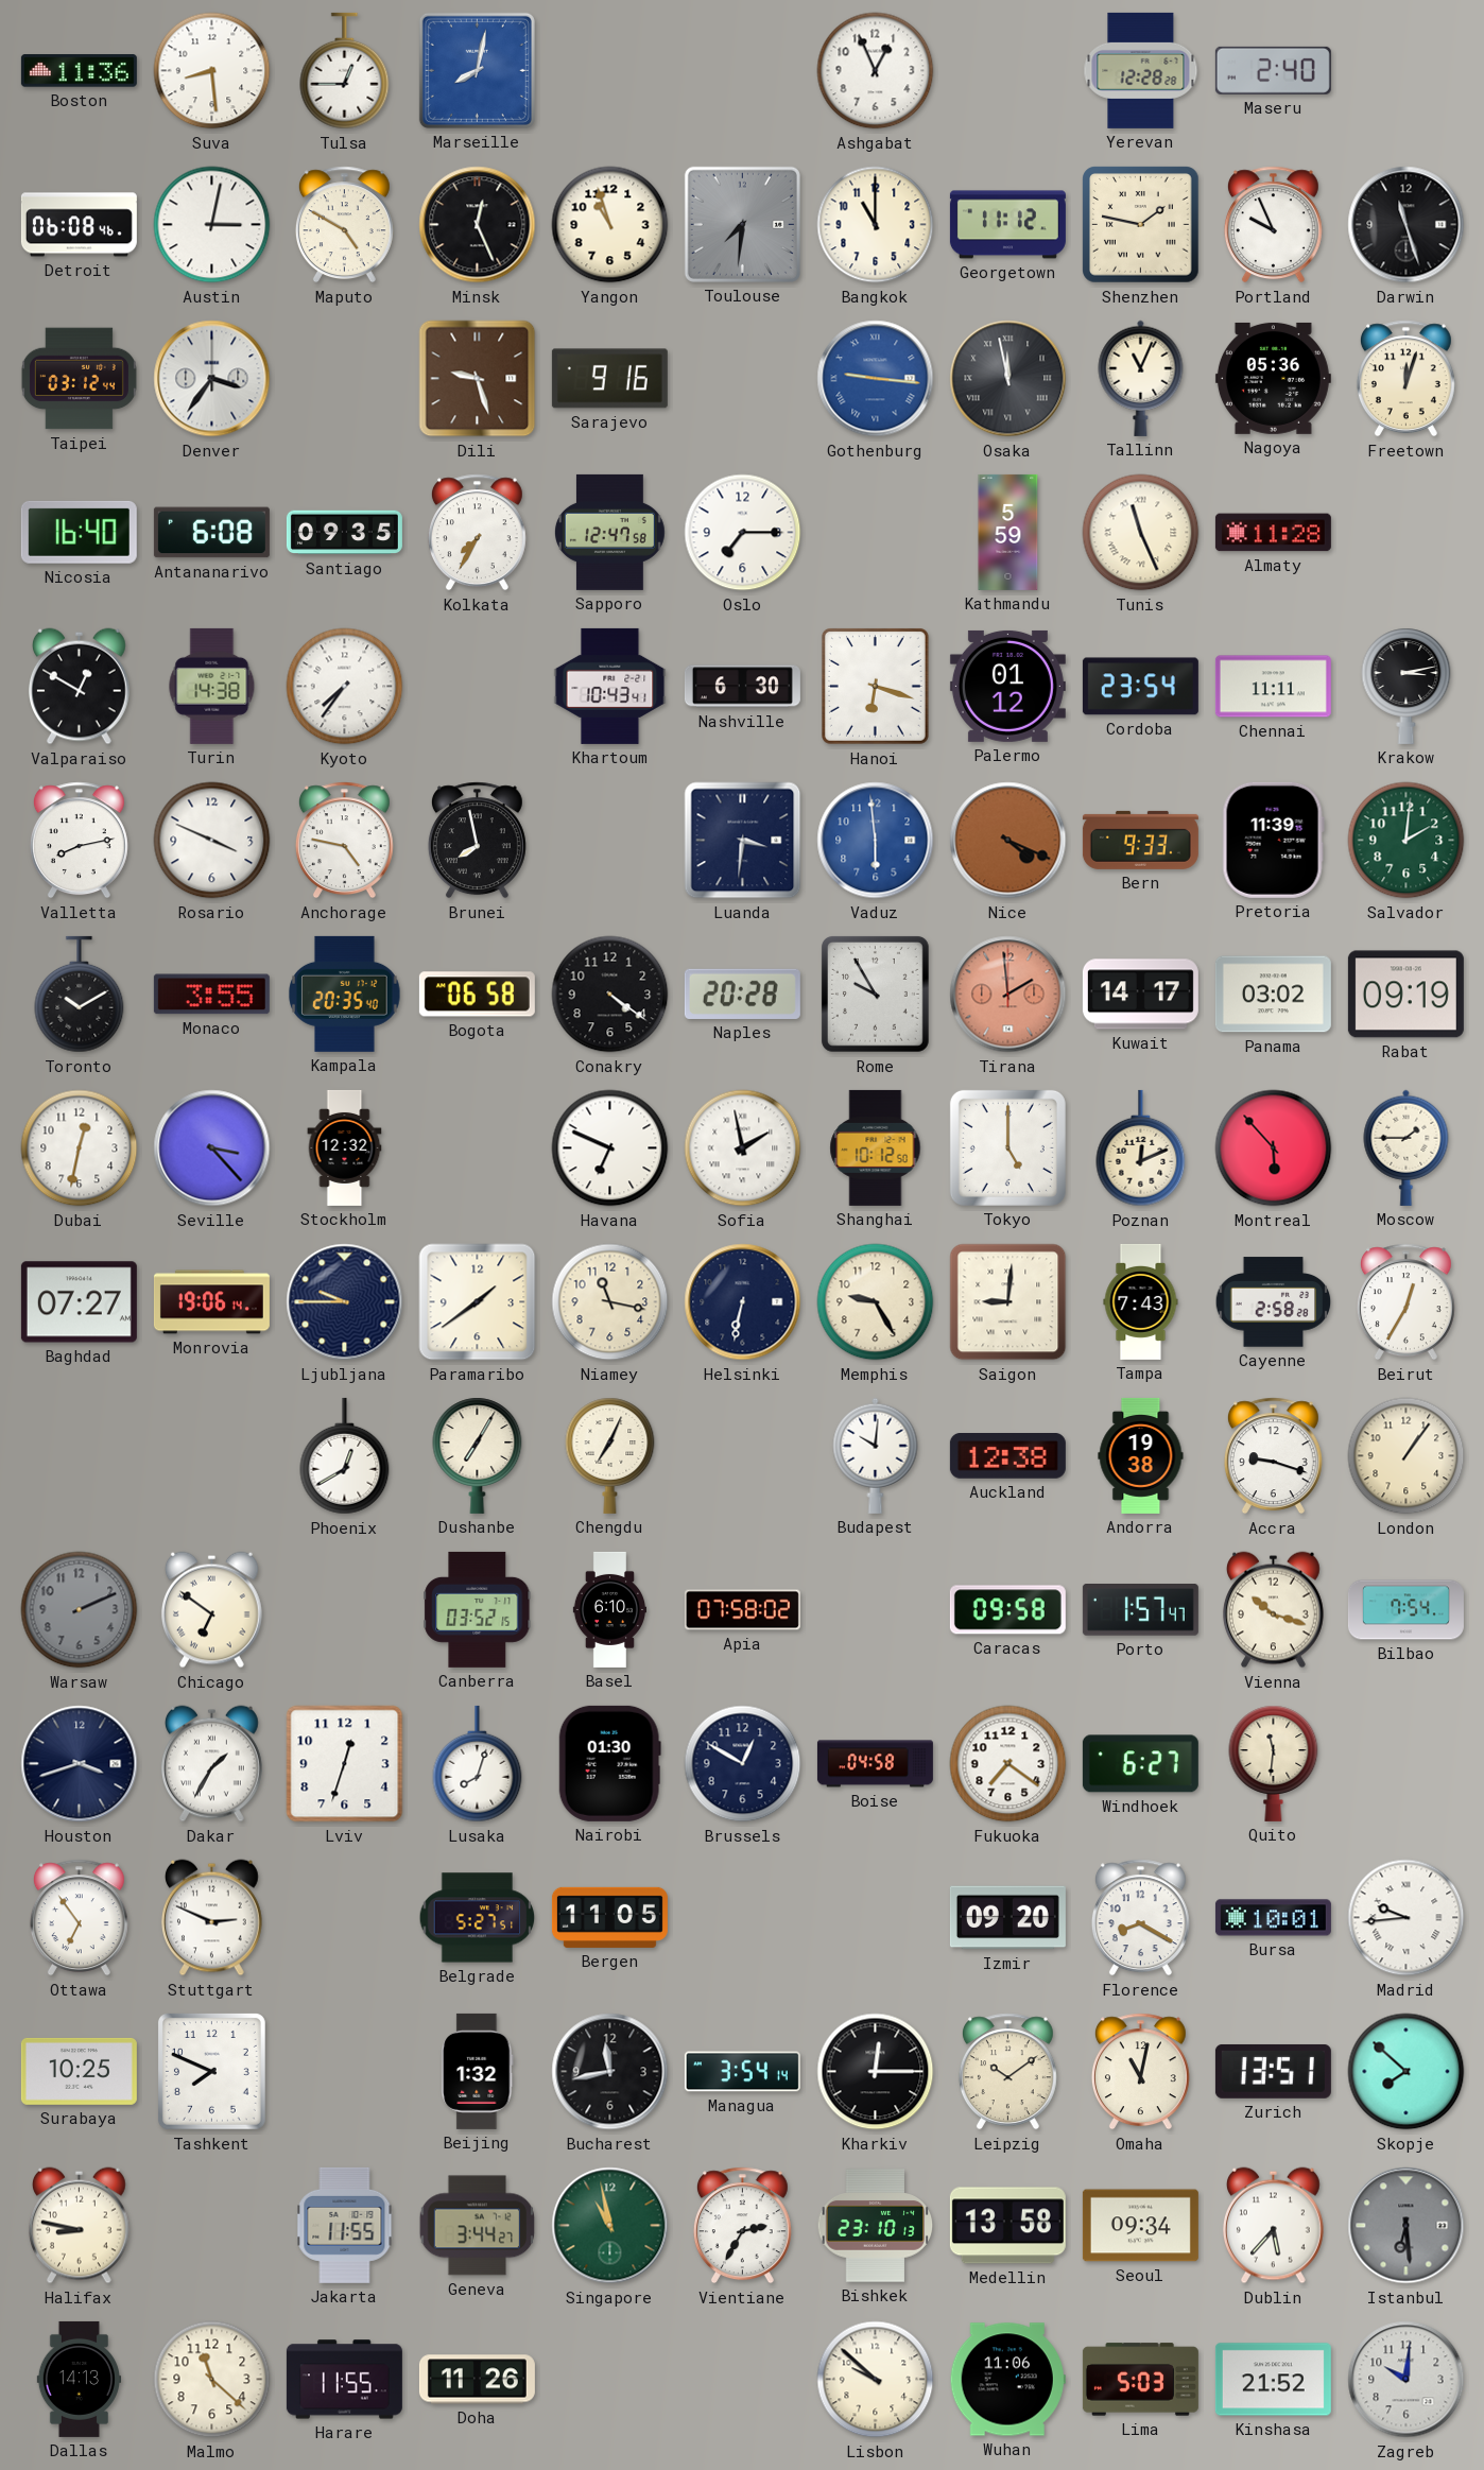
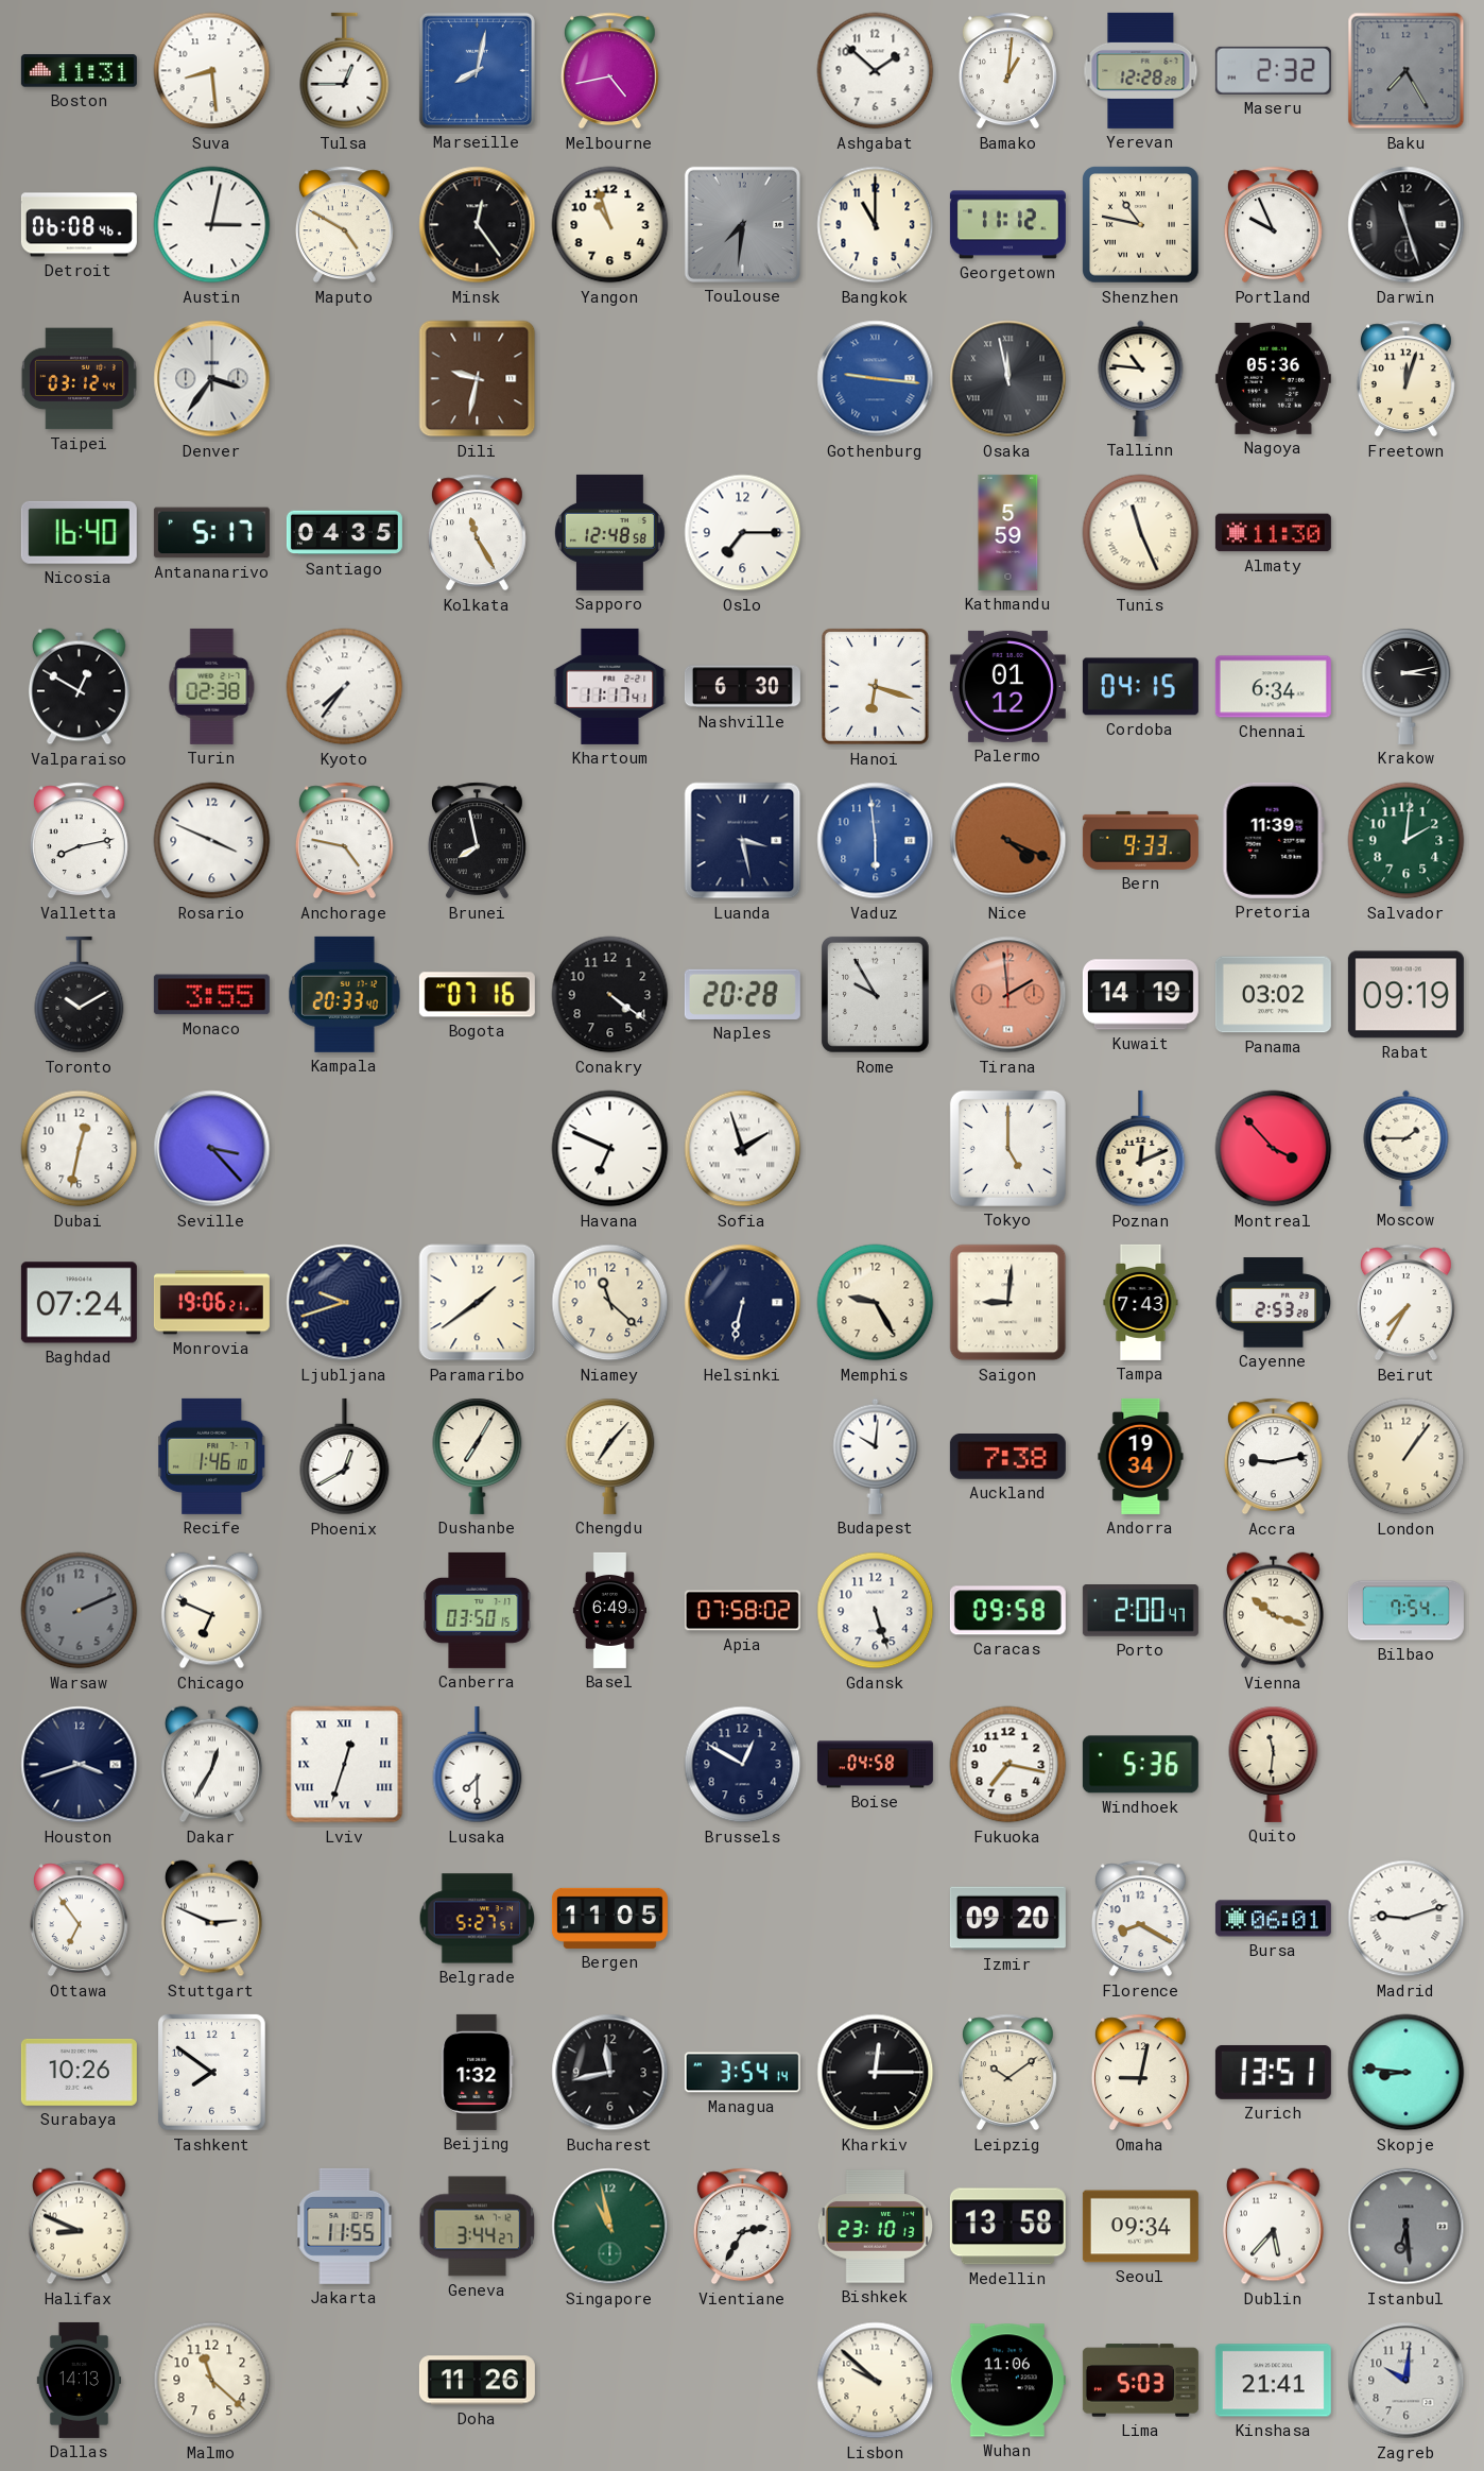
Boston: 11:36 -> 11:31
Melbourne: none -> 4:43
Ashgabat: 12:56 -> 1:52
Bamako: none -> 1:01
Maseru: 2:40 -> 2:32
Baku: none -> 7:25
Minsk: 12:26 -> 12:24
Shenzhen: 1:47 -> 10:47
Dili: 9:27 -> 9:32
Sarajevo: 9:16 -> none
Tallinn: 11:04 -> 10:46
Antananarivo: 6:08 -> 5:17
Santiago: 09:35 -> 04:35
Kolkata: 7:35 -> 11:25
Sapporo: 12:47 -> 12:48
Almaty: 11:28 -> 11:30
Turin: 14:38 -> 02:38
Khartoum: 10:43 -> 11:17
Cordoba: 23:54 -> 04:15
Chennai: 11:11 -> 6:34
Luanda: 3:31 -> 3:28
Kampala: 20:35 -> 20:33
Bogota: 06:58 -> 07:16
Kuwait: 14:17 -> 14:19
Stockholm: 12:32 -> none
Sofia: 1:58 -> 1:57
Shanghai: 10:12 -> none
Montreal: 5:53 -> 3:53
Baghdad: 07:27 -> 07:24
Monrovia: 19:06:14 -> 19:06:21
Ljubljana: 9:45 -> 9:42
Niamey: 11:17 -> 11:22
Cayenne: 2:58 -> 2:53
Beirut: 12:35 -> 7:35
Recife: none -> 1:46
Chengdu: 7:04 -> 7:07
Auckland: 12:38 -> 7:38
Andorra: 19:38 -> 19:34
Accra: 9:18 -> 9:13
Chicago: 6:51 -> 6:49
Canberra: 03:52 -> 03:50
Basel: 6:10 -> 6:49
Gdansk: none -> 5:27
Porto: 1:57 -> 2:00
Dakar: 1:35 -> 12:35
Lviv numerals: Arabic -> Roman
Lusaka: 8:03 -> 7:30
Nairobi: 01:30 -> none
Fukuoka: 7:21 -> 7:17
Windhoek: 6:27 -> 5:36
Bursa: 10:01 -> 06:01
Madrid: 9:44 -> 9:12
Surabaya: 10:25 -> 10:26
Tashkent: 7:49 -> 7:51
Omaha: 11:02 -> 9:02
Skopje: 7:52 -> 8:46
Halifax: 8:47 -> 8:49
Harare: 11:55 -> none
Kinshasa: 21:52 -> 21:41
